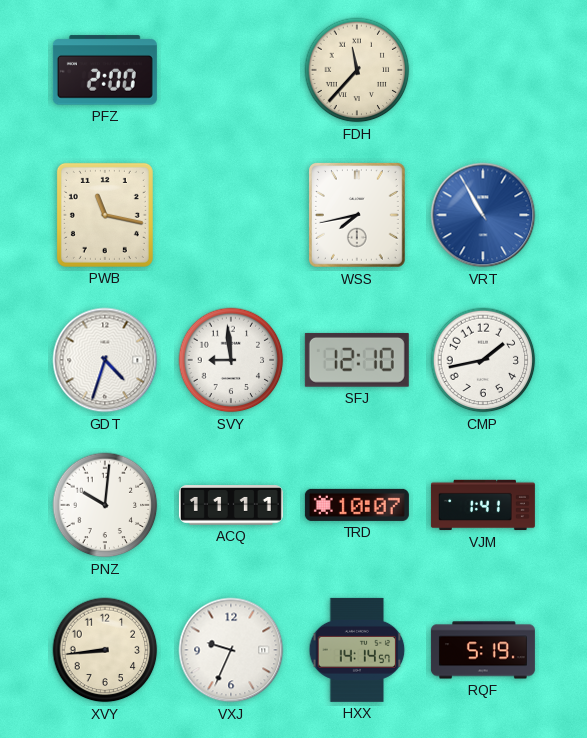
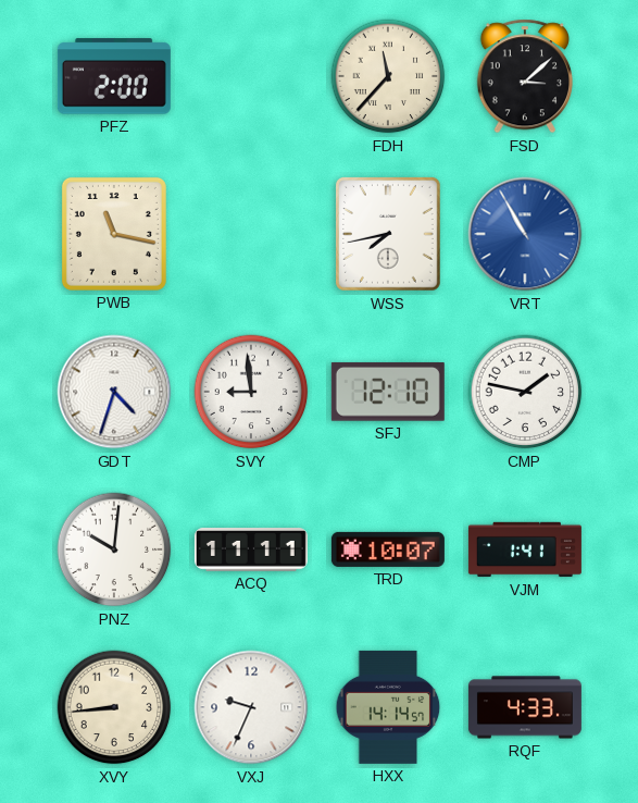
FSD: none -> 3:08
CMP: 1:43 -> 1:47
RQF: 5:19 -> 4:33
